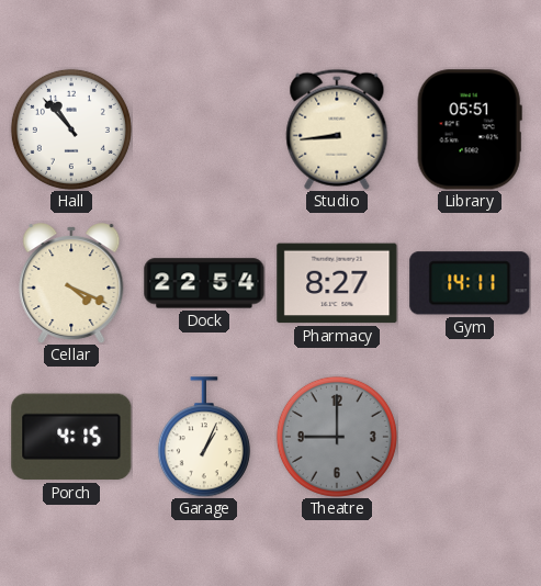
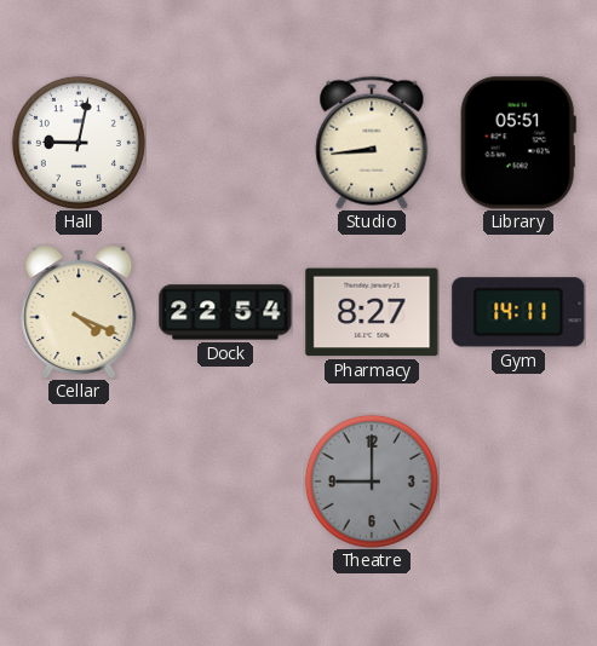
Hall: 10:53 -> 9:02
Porch: 4:15 -> none
Garage: 1:04 -> none
